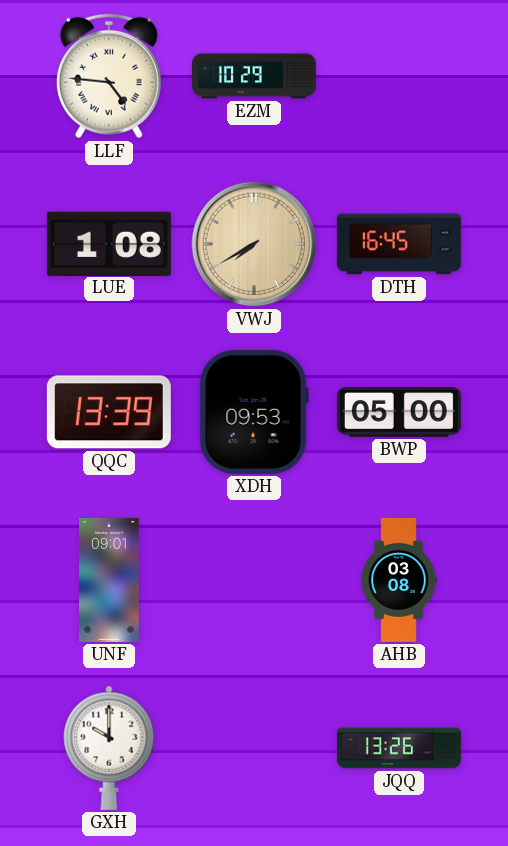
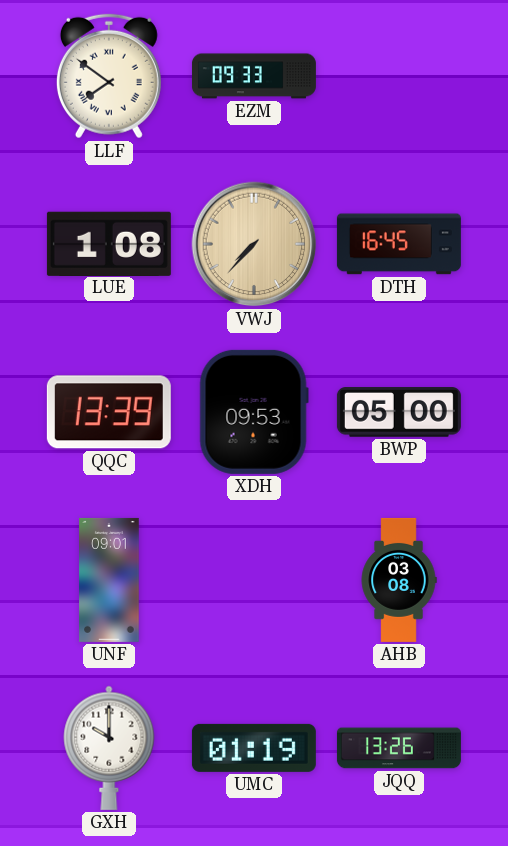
LLF: 4:46 -> 7:51
EZM: 10:29 -> 09:33
VWJ: 7:40 -> 7:37
UMC: none -> 01:19
